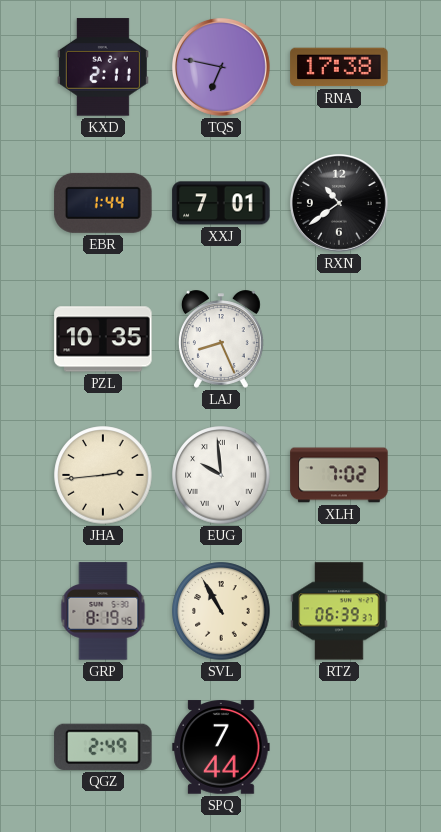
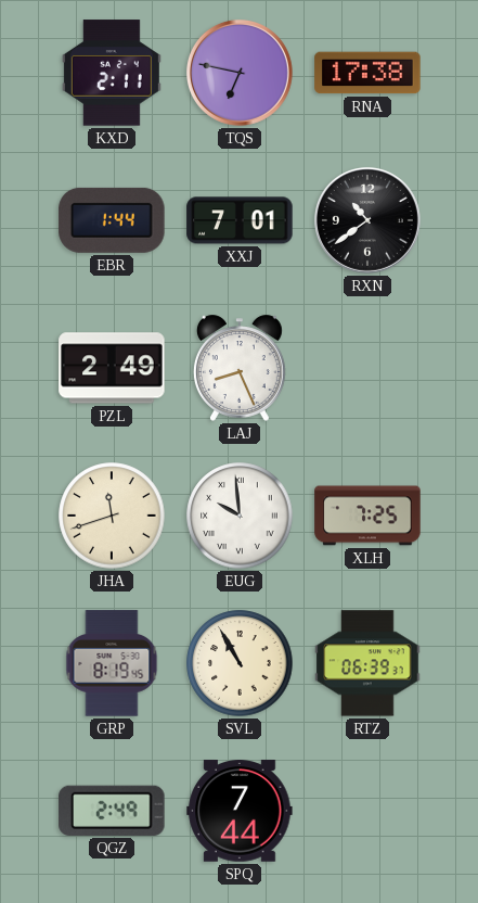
PZL: 10:35 -> 2:49
JHA: 2:44 -> 11:42
XLH: 7:02 -> 7:25
